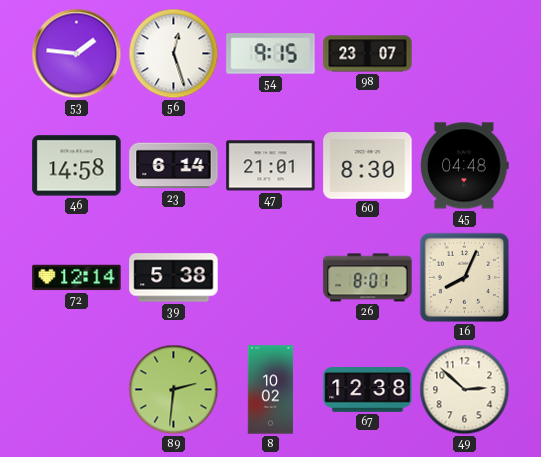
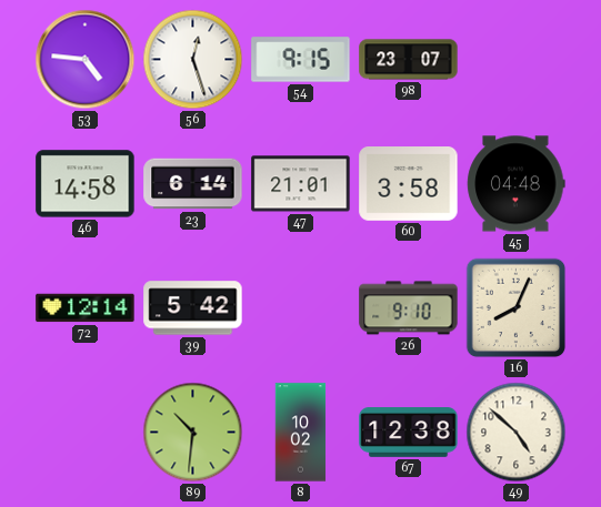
53: 1:46 -> 4:46
60: 8:30 -> 3:58
39: 5:38 -> 5:42
26: 8:01 -> 9:10
89: 2:31 -> 10:31
49: 2:52 -> 4:52
